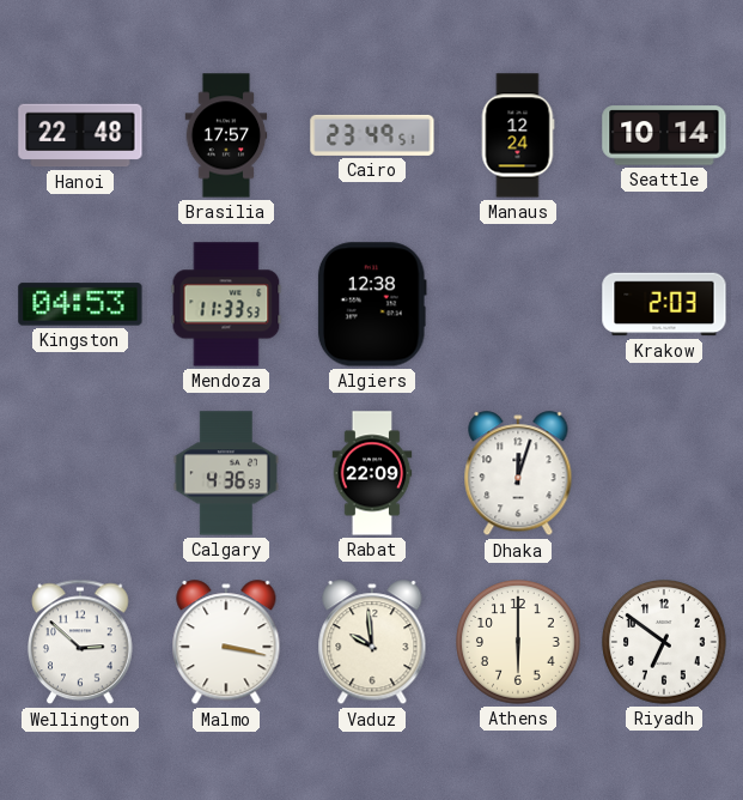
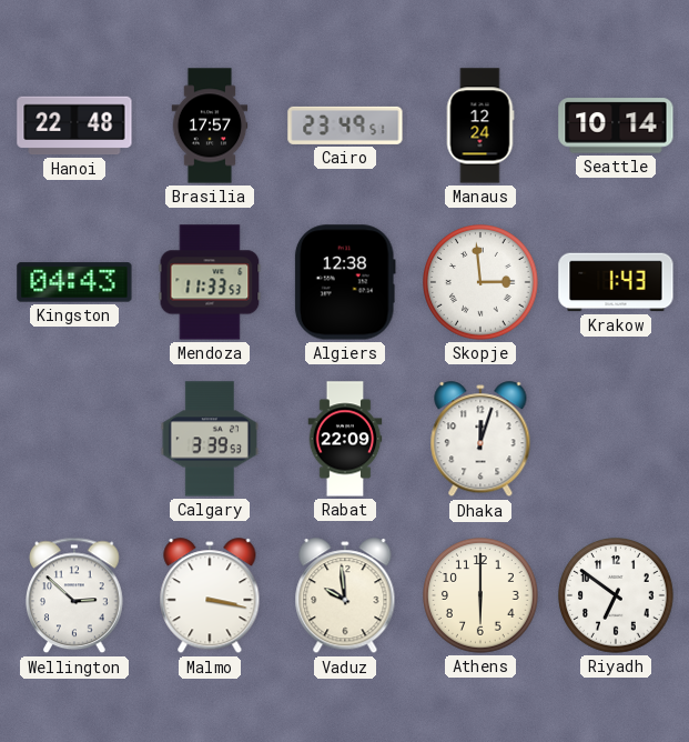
Kingston: 04:53 -> 04:43
Skopje: none -> 2:59
Krakow: 2:03 -> 1:43
Calgary: 4:36 -> 3:39
